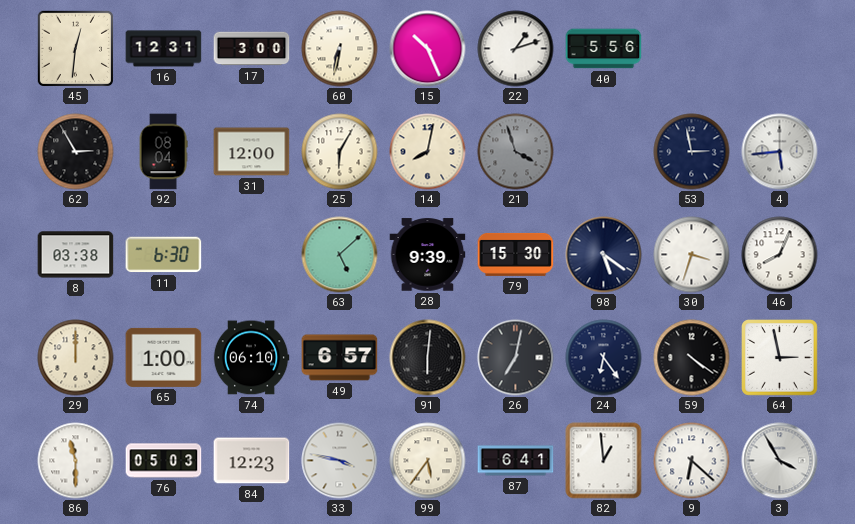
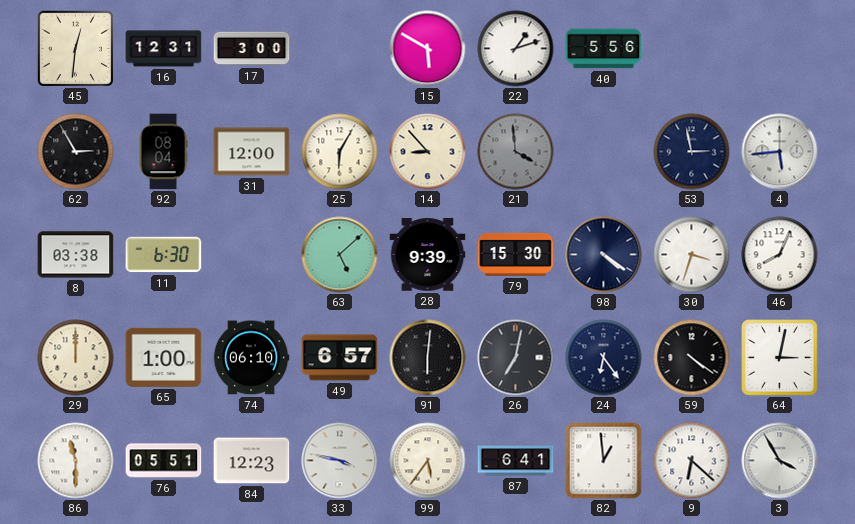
60: 6:32 -> none
15: 10:26 -> 5:50
14: 8:02 -> 8:53
21: 3:57 -> 3:59
98: 5:21 -> 4:21
64: 2:58 -> 3:02
76: 05:03 -> 05:51
